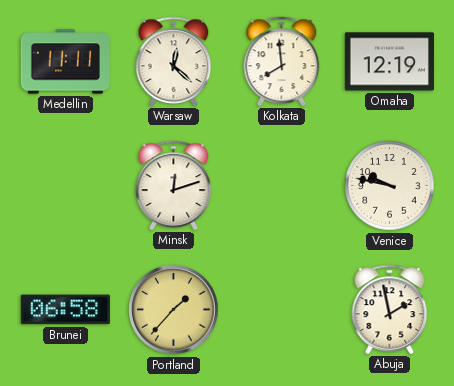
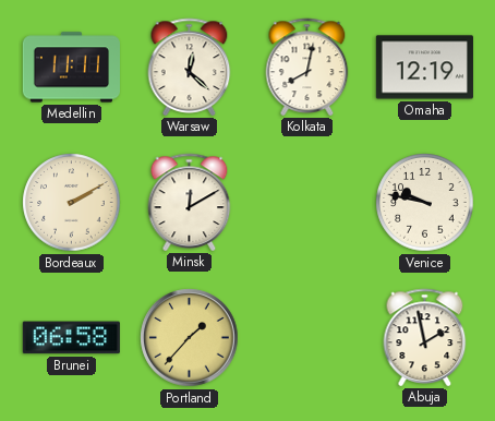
Kolkata: 7:59 -> 8:02
Bordeaux: none -> 2:10
Minsk: 12:12 -> 12:10
